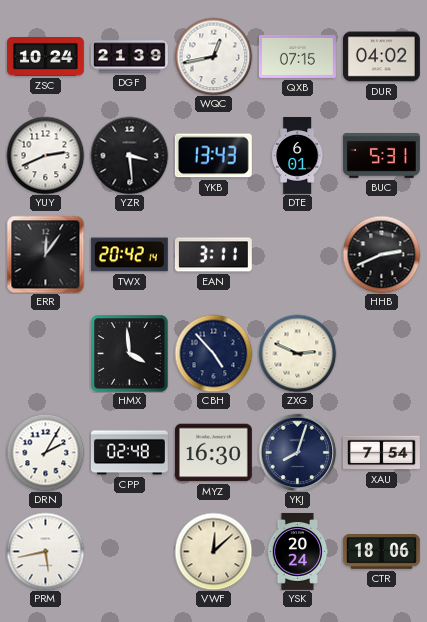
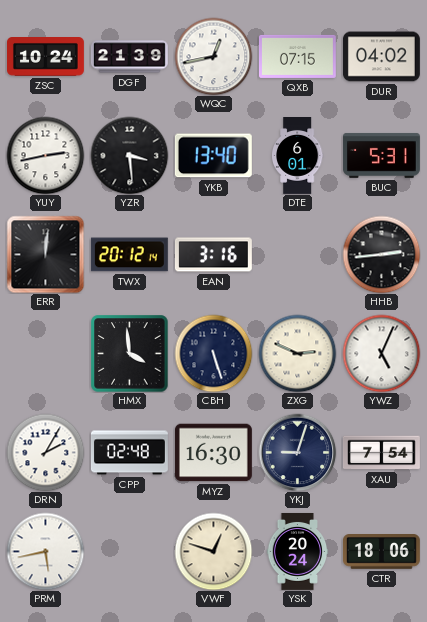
YUY: 2:41 -> 2:43
YKB: 13:43 -> 13:40
ERR: 12:06 -> 12:01
TWX: 20:42 -> 20:12
EAN: 3:11 -> 3:16
HHB: 2:41 -> 2:44
CBH: 4:53 -> 5:27
YWZ: none -> 5:04
YKJ: 8:03 -> 9:03
VWF: 12:08 -> 12:48
